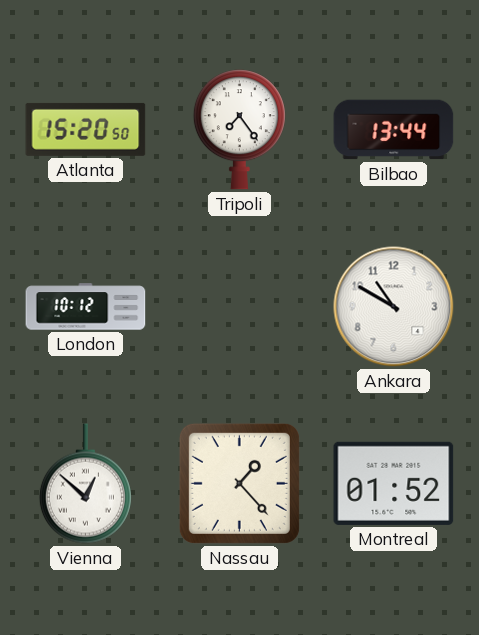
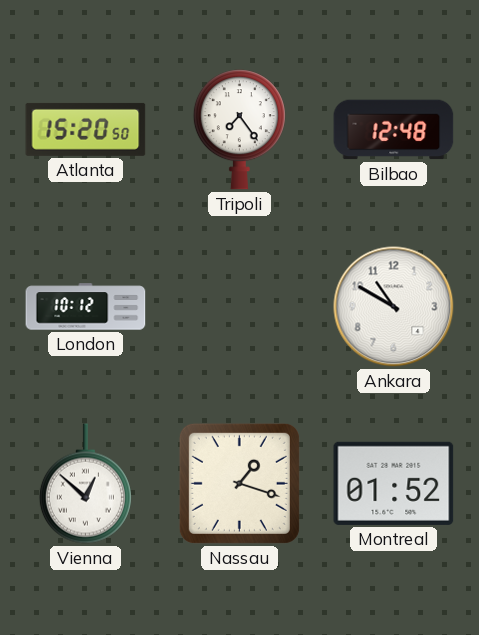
Bilbao: 13:44 -> 12:48
Nassau: 1:23 -> 1:18
